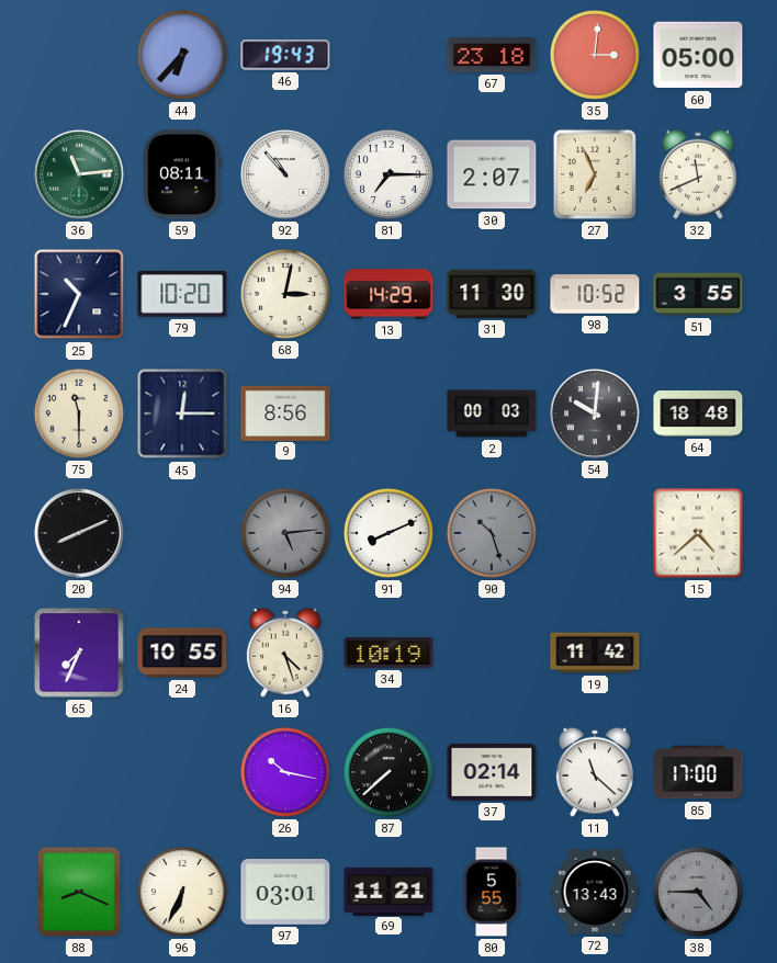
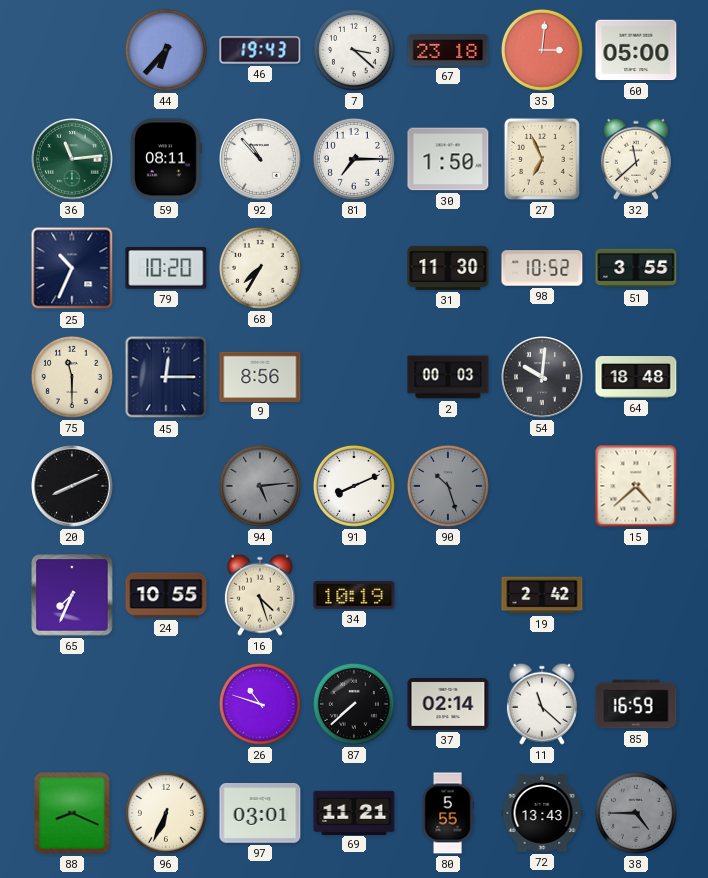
7: none -> 3:22
30: 2:07 -> 1:50
32: 11:41 -> 11:38
68: 3:02 -> 7:35
13: 14:29 -> none
19: 11:42 -> 2:42
26: 10:17 -> 10:48
85: 17:00 -> 16:59
